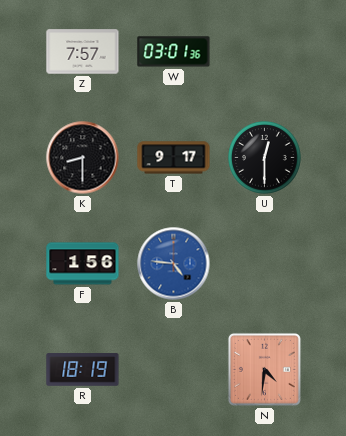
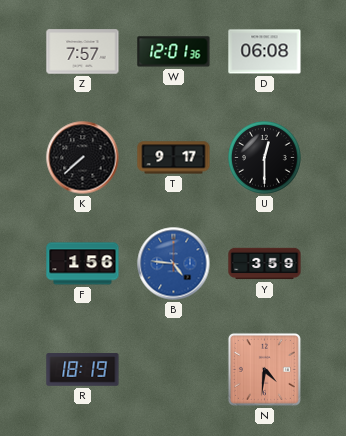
W: 03:01 -> 12:01
D: none -> 06:08
K: 8:30 -> 7:38
Y: none -> 3:59
